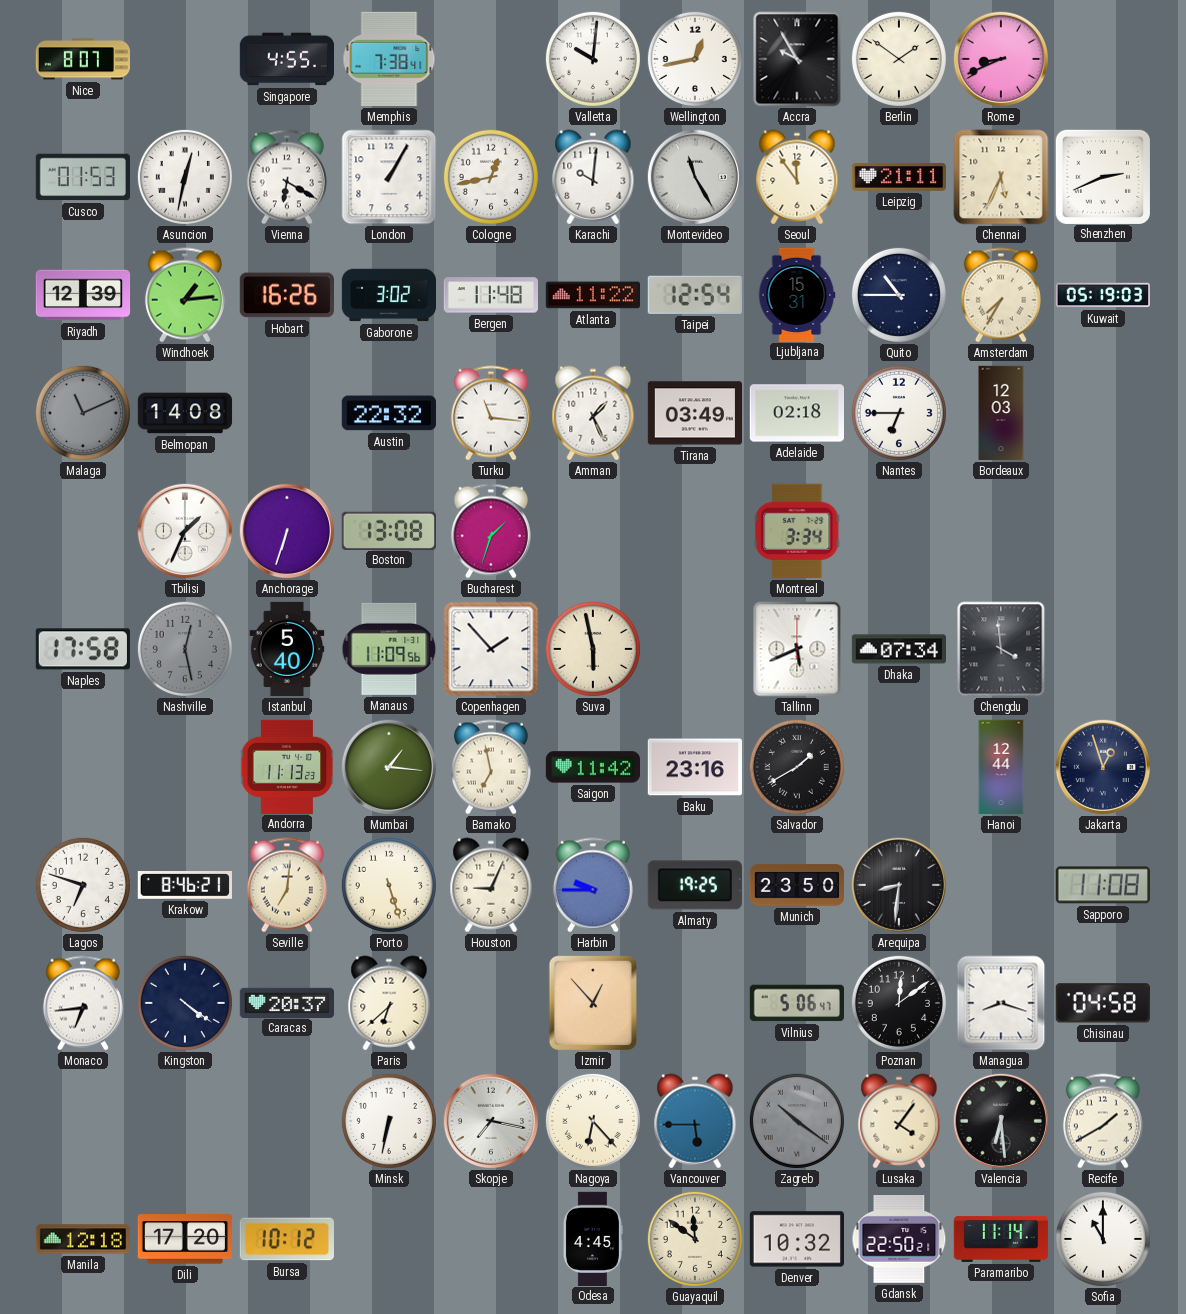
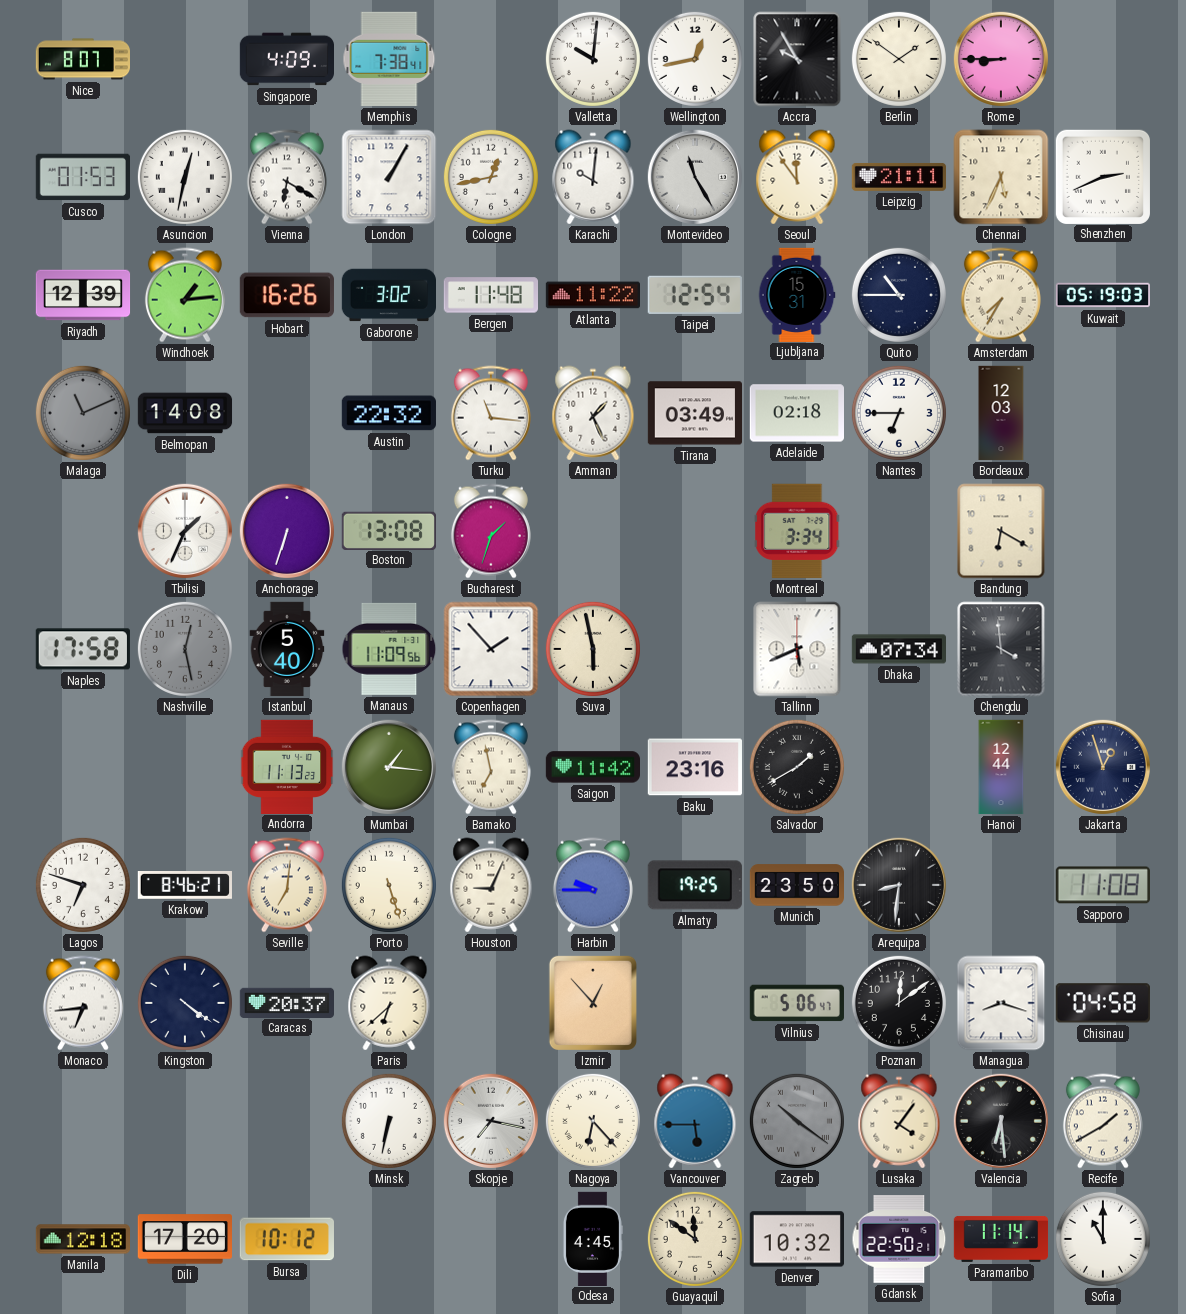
Singapore: 4:55 -> 4:09
Rome: 8:41 -> 8:45
Bandung: none -> 6:20
